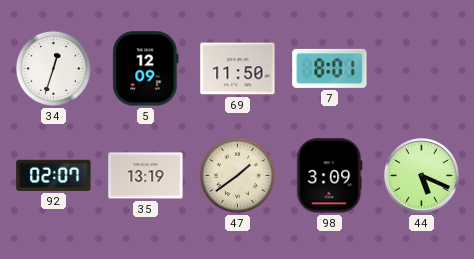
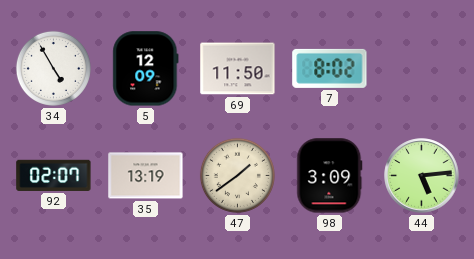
34: 12:33 -> 4:55
7: 8:01 -> 8:02
44: 5:19 -> 5:14
